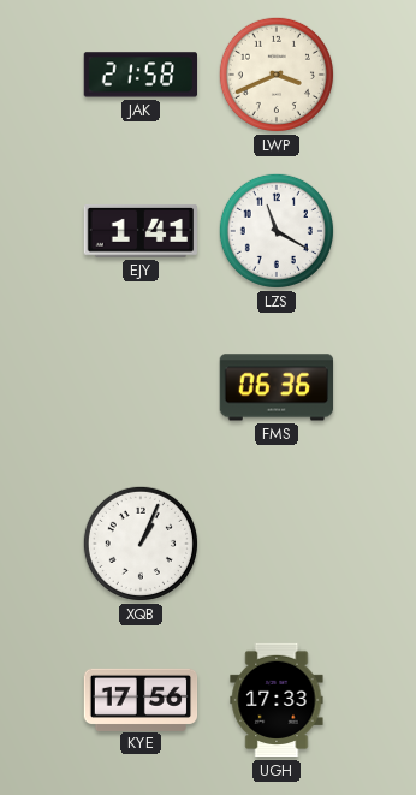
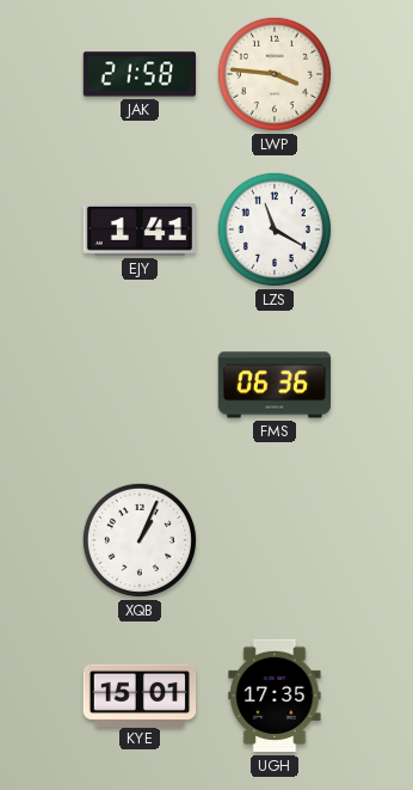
LWP: 3:41 -> 3:46
KYE: 17:56 -> 15:01
UGH: 17:33 -> 17:35
